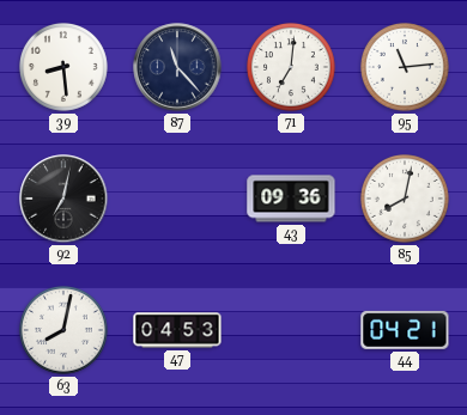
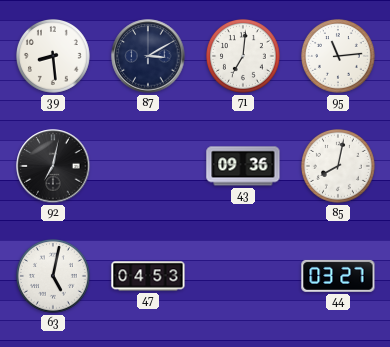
87: 11:23 -> 3:10
63: 8:02 -> 5:02
44: 04:21 -> 03:27
